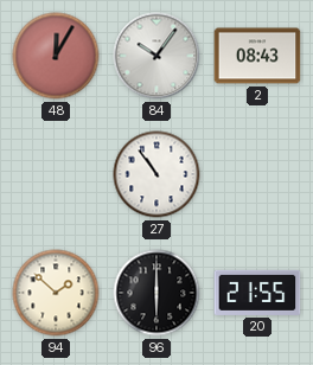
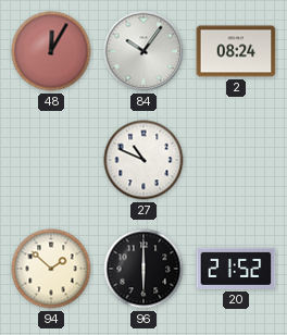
2: 08:43 -> 08:24
27: 10:54 -> 10:49
20: 21:55 -> 21:52
